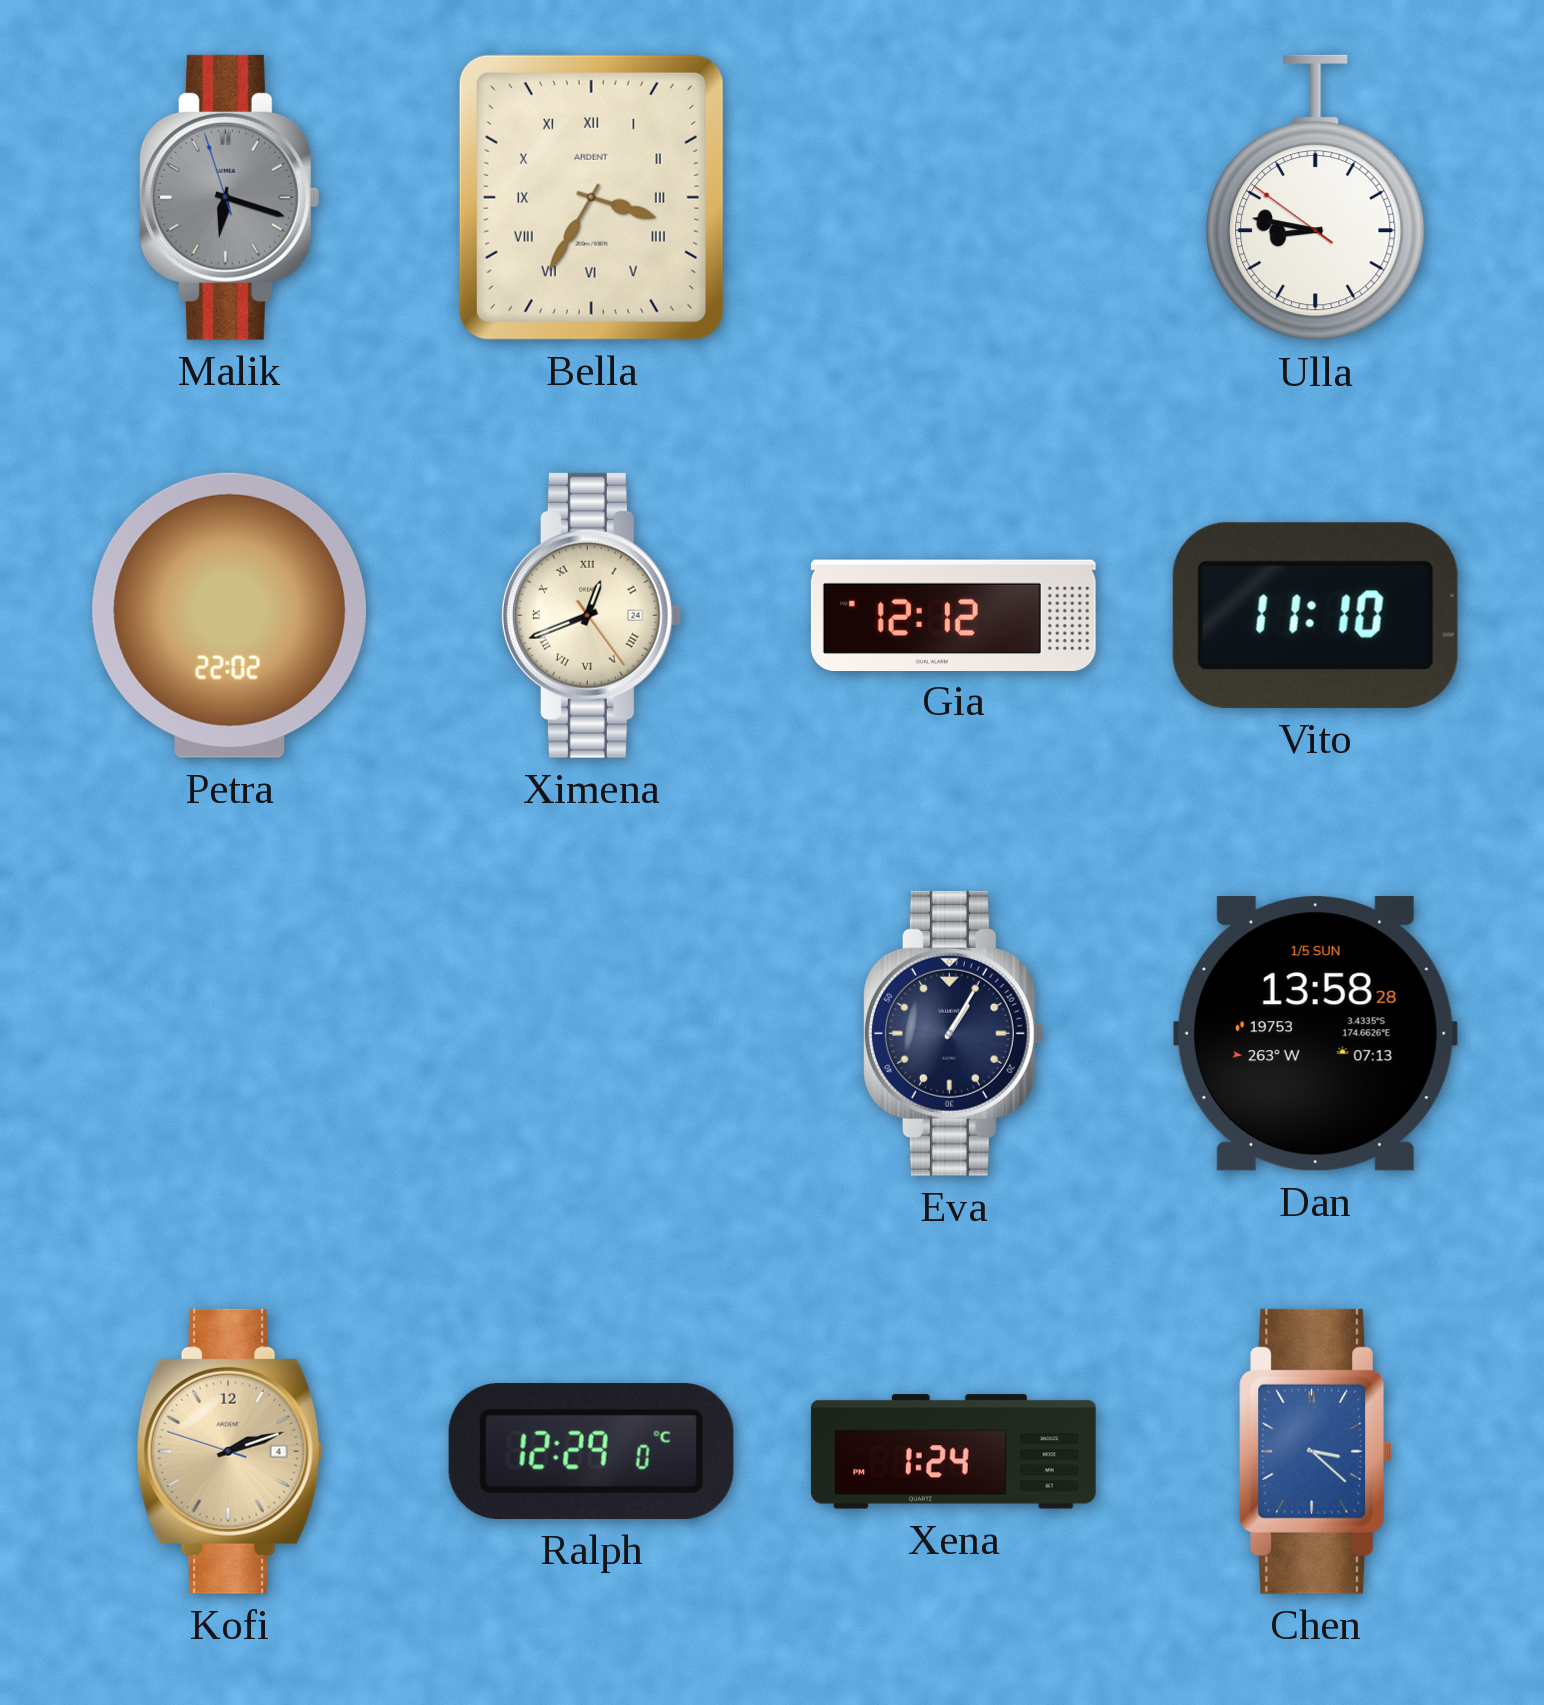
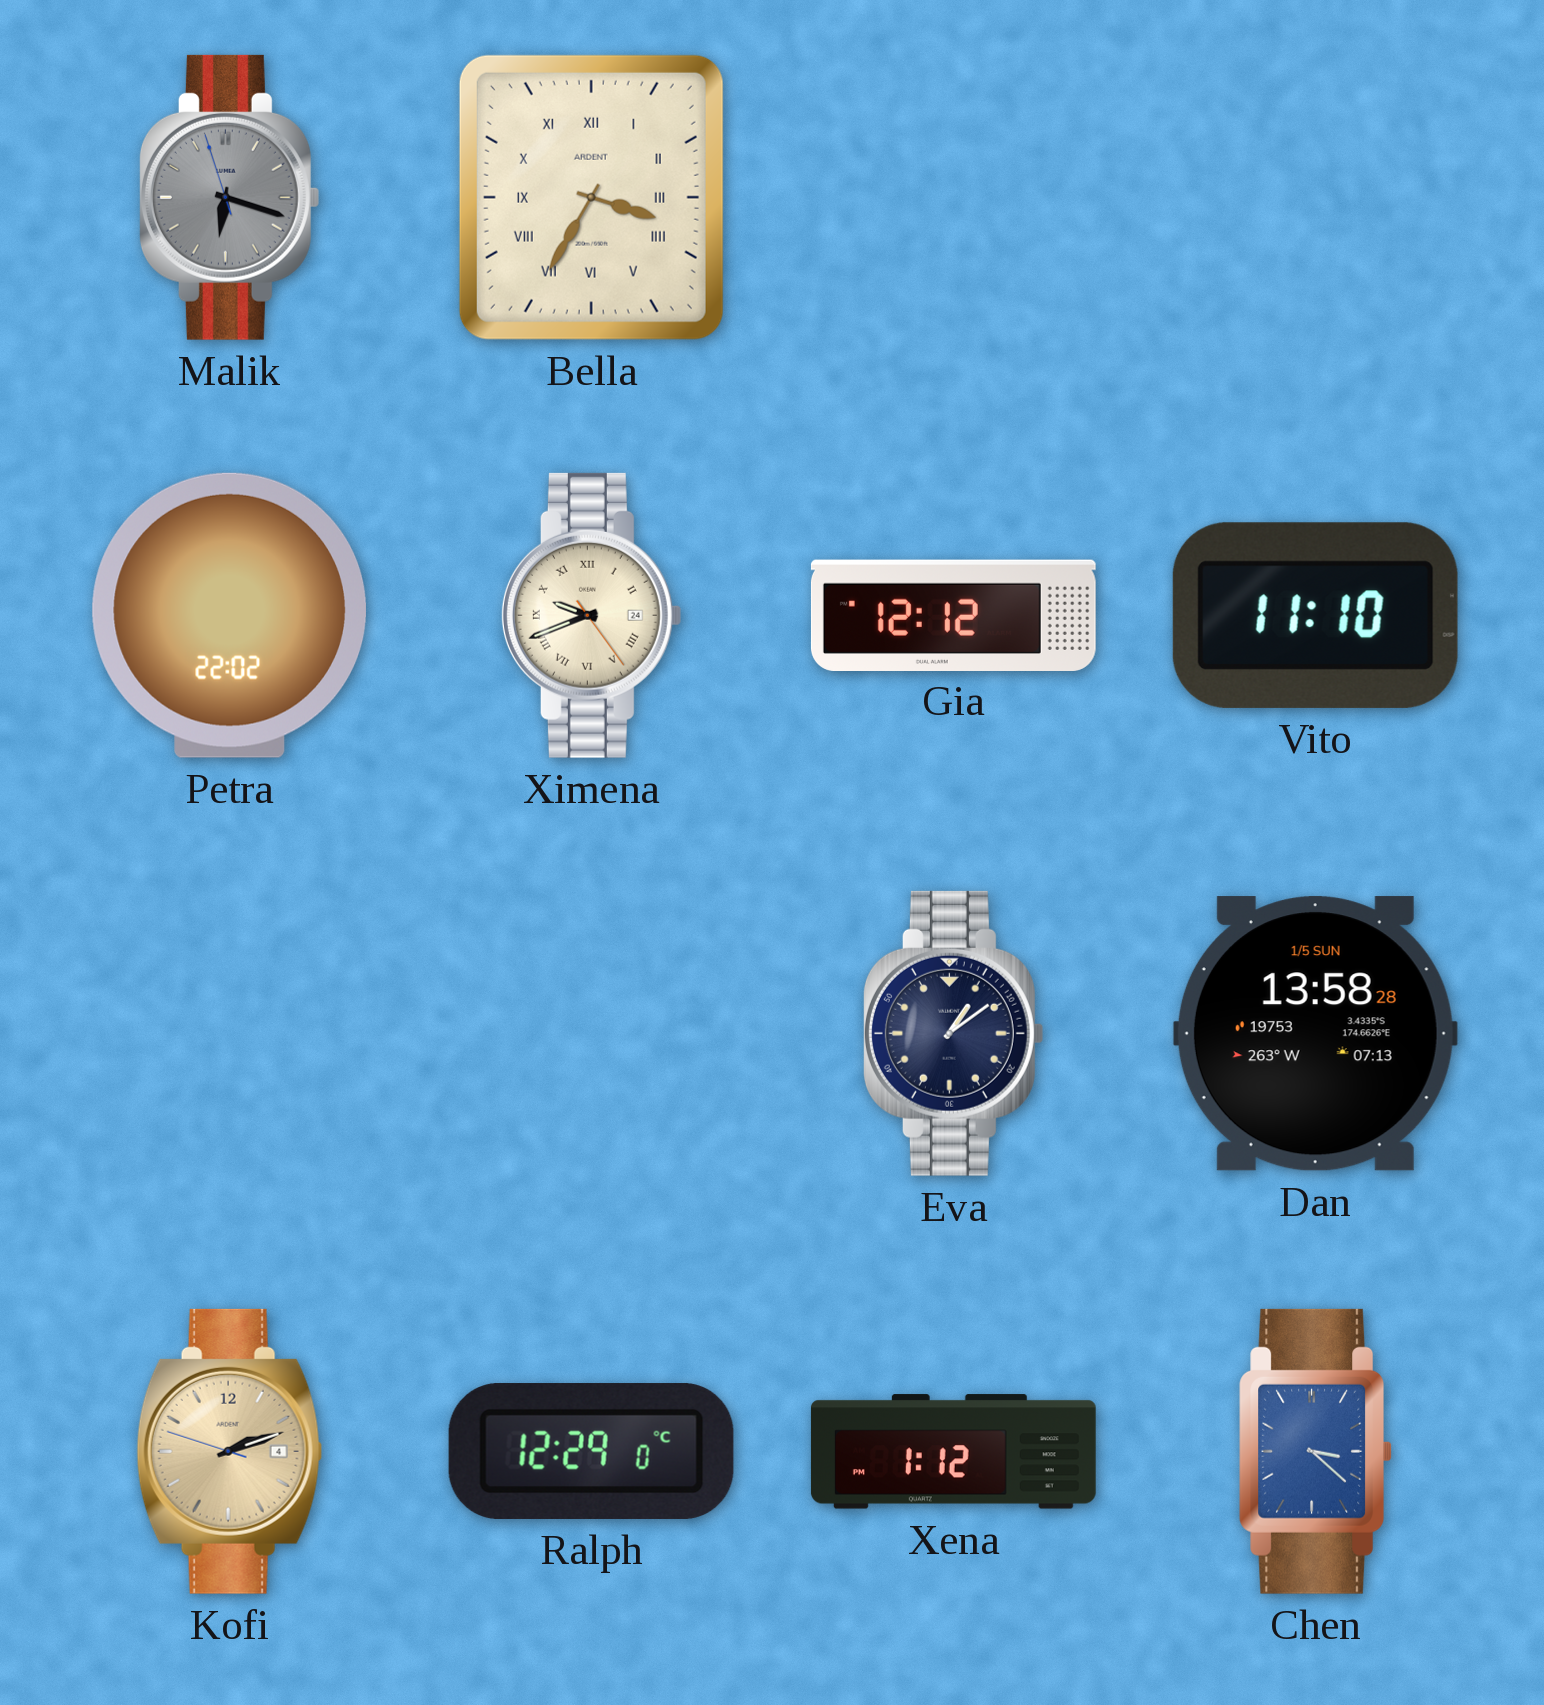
Ulla: 8:46 -> none
Ximena: 12:41 -> 9:41
Eva: 1:05 -> 1:09
Xena: 1:24 -> 1:12
